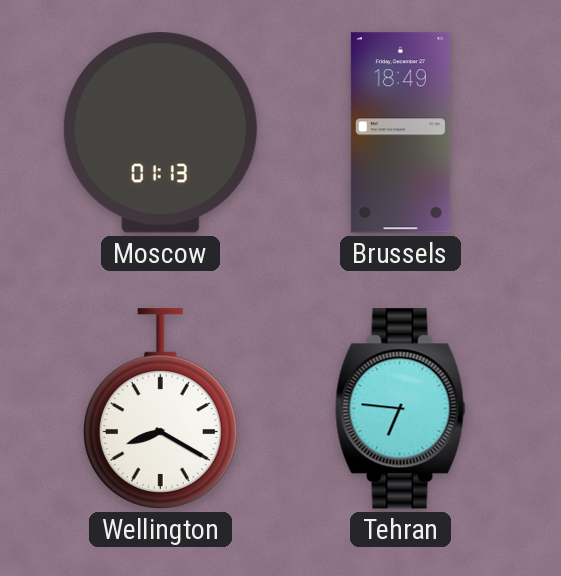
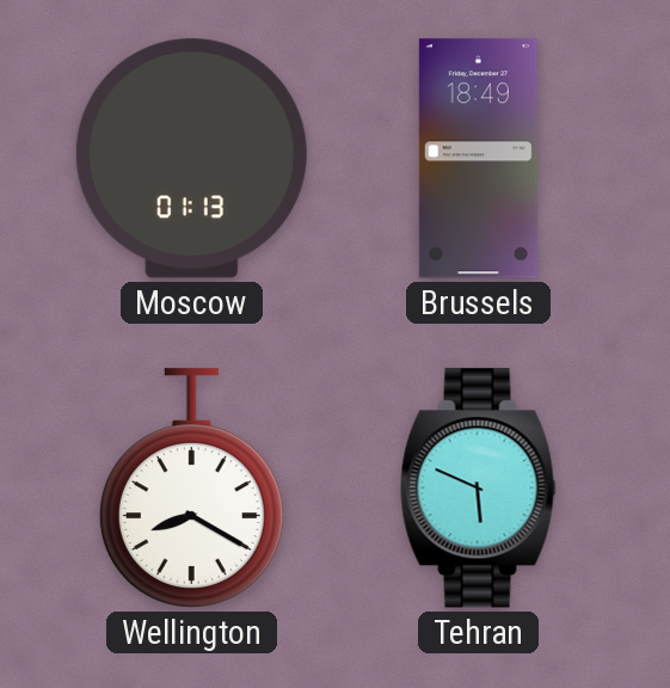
Tehran: 6:46 -> 5:49
